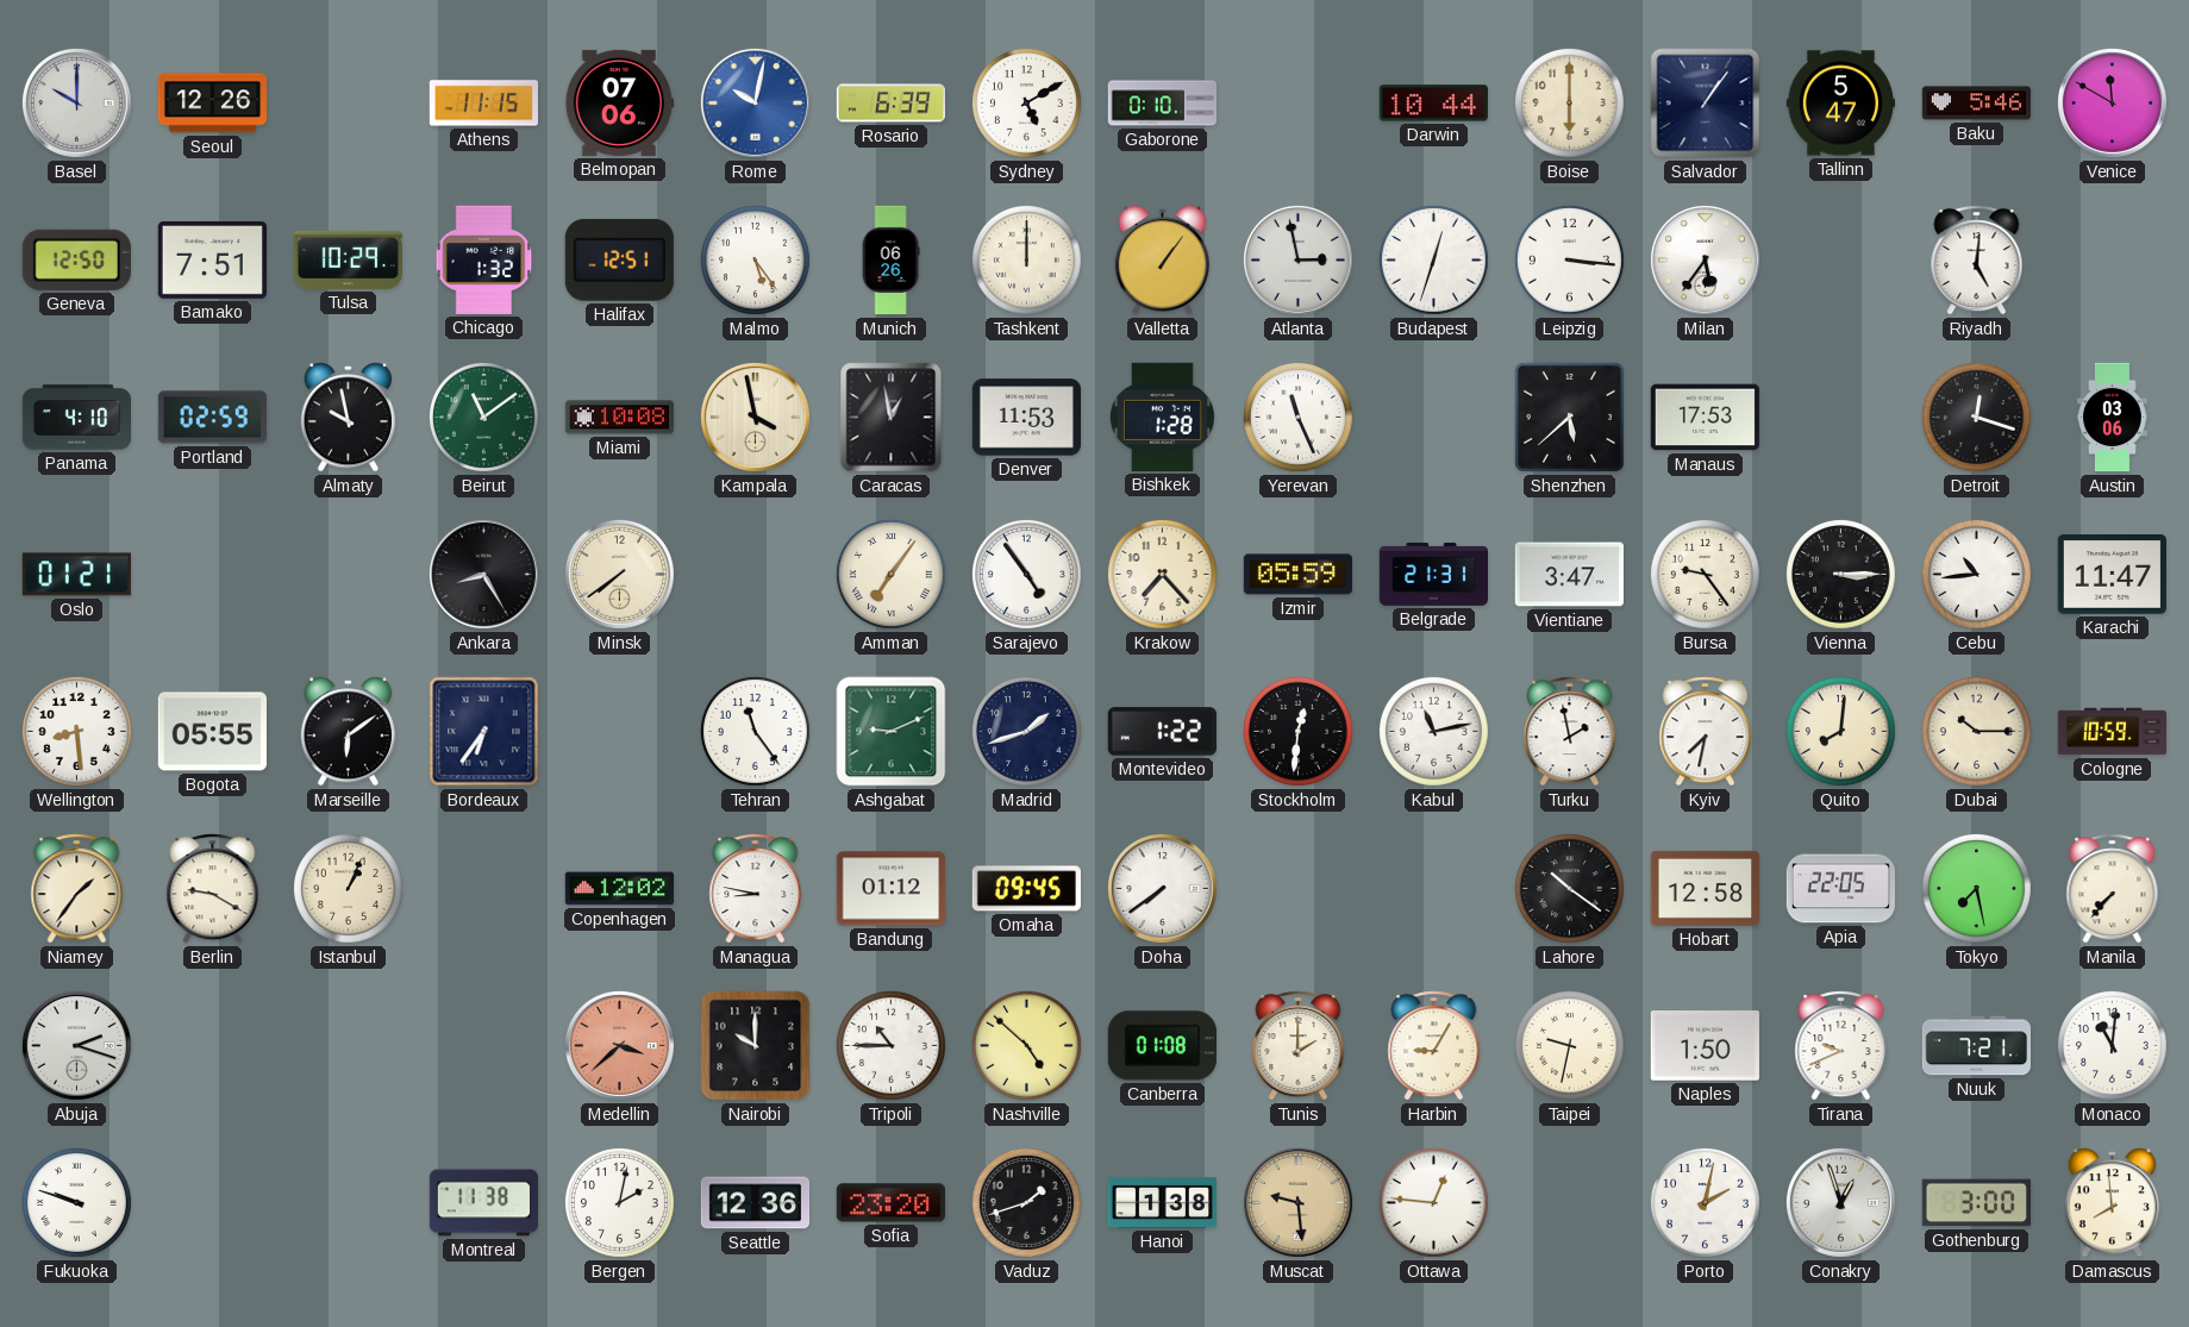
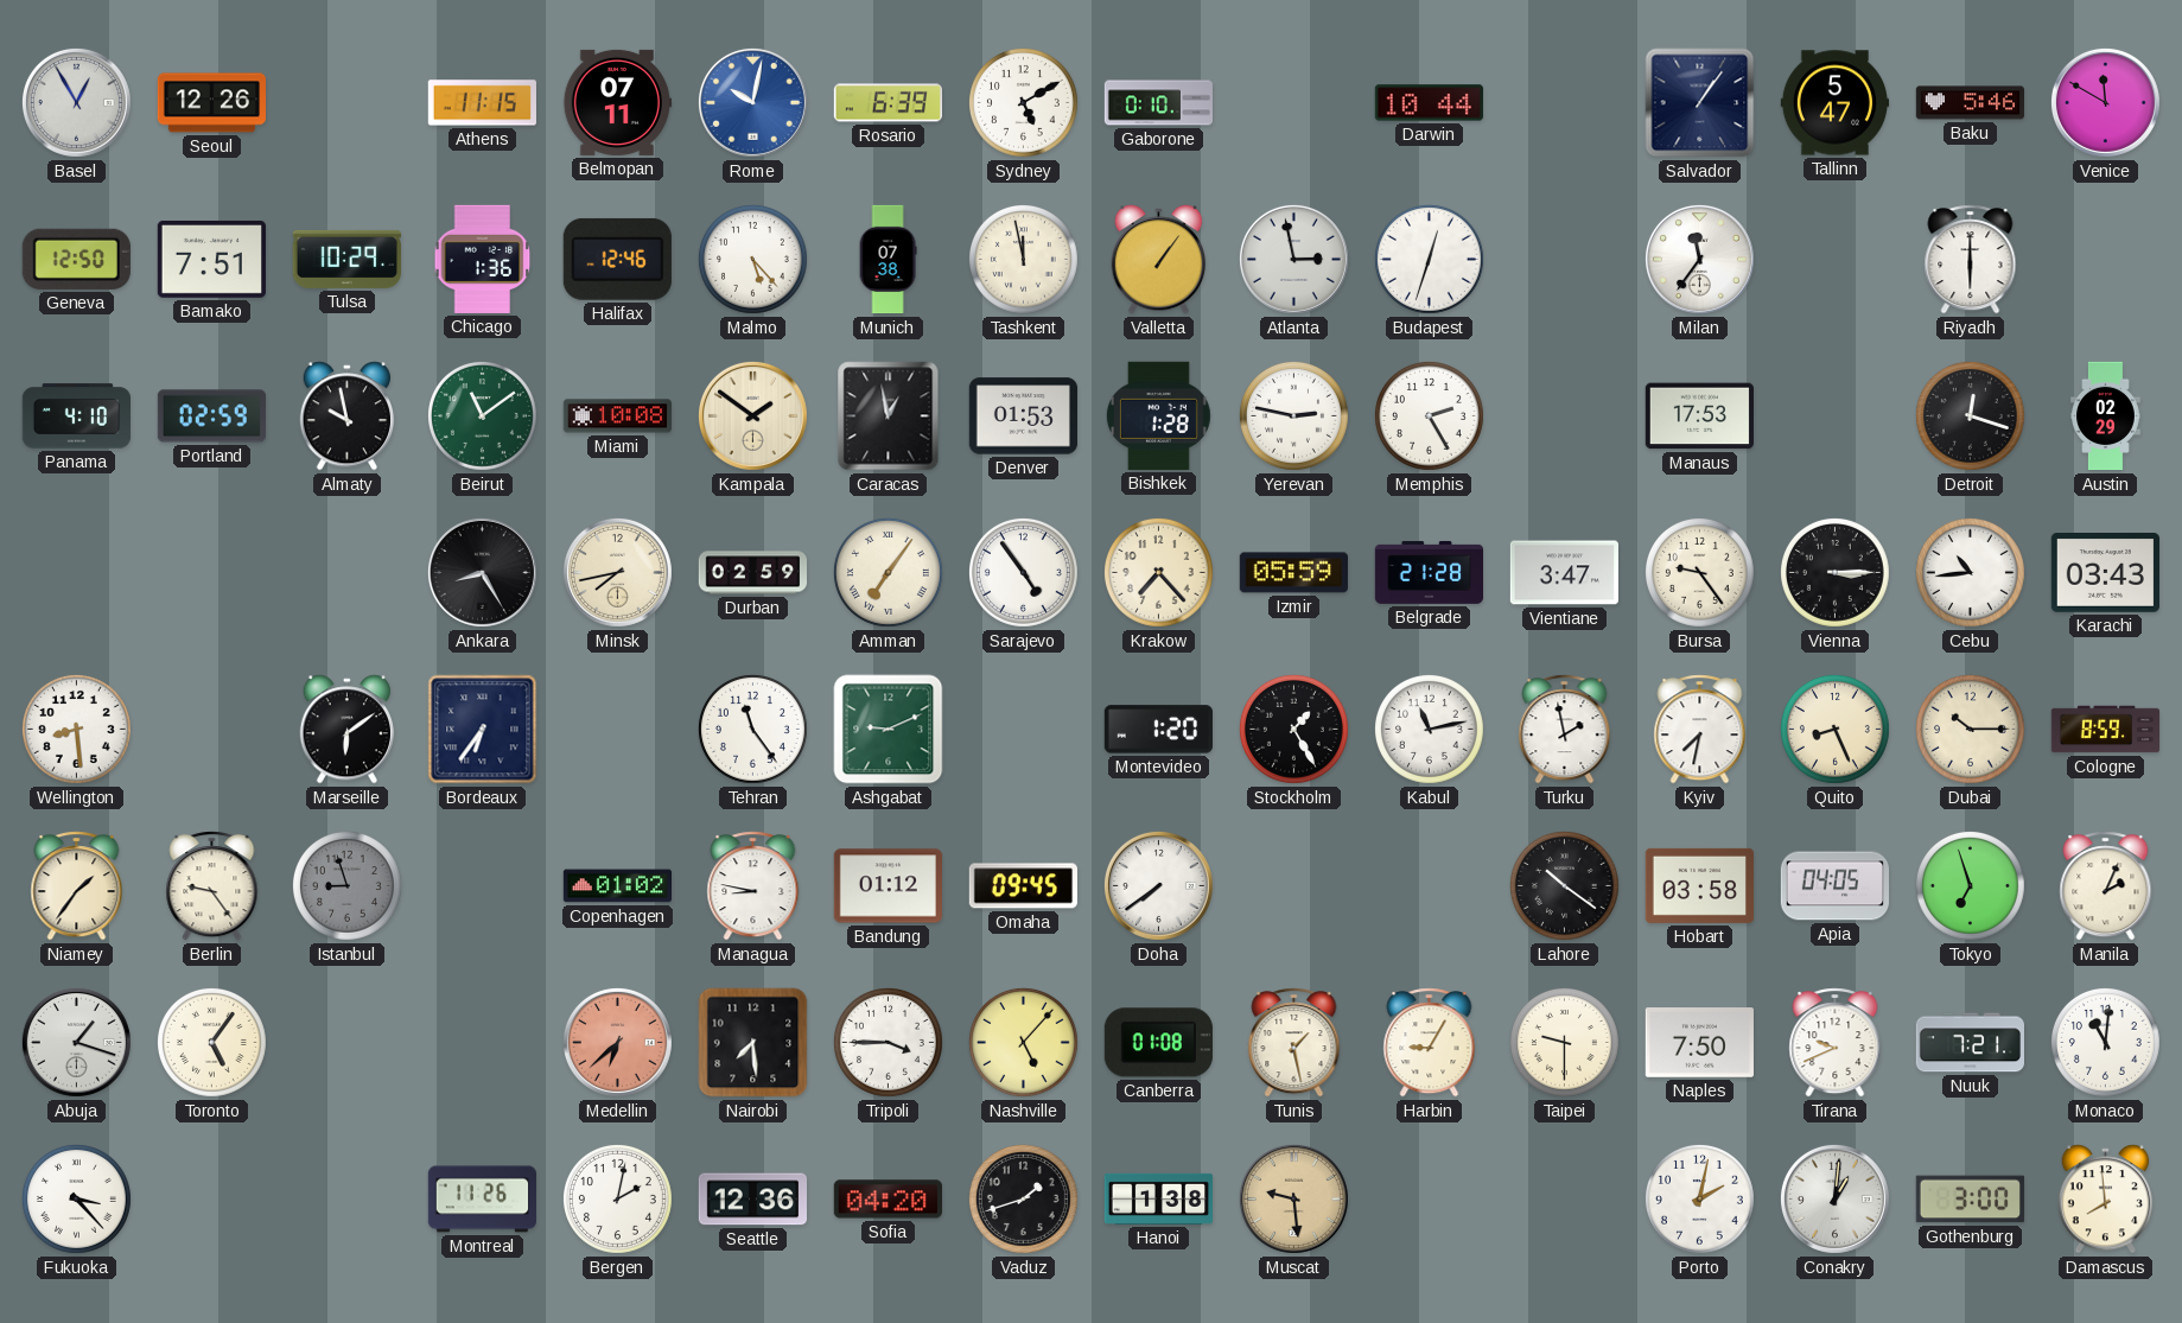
Basel: 10:00 -> 12:55
Belmopan: 07:06 -> 07:11
Boise: 6:00 -> none
Chicago: 1:32 -> 1:36
Halifax: 12:51 -> 12:46
Malmo: 5:24 -> 5:23
Munich: 06:26 -> 07:38
Tashkent: 12:00 -> 11:58
Leipzig: 3:16 -> none
Milan: 5:36 -> 11:36
Riyadh: 5:01 -> 6:00
Kampala: 3:58 -> 1:51
Denver: 11:53 -> 01:53
Yerevan: 11:26 -> 2:47
Memphis: none -> 2:25
Shenzhen: 5:38 -> none
Austin: 03:06 -> 02:29
Oslo: 01:21 -> none
Minsk: 7:39 -> 7:43
Durban: none -> 02:59
Belgrade: 21:31 -> 21:28
Karachi: 11:47 -> 03:43
Bogota: 05:55 -> none
Madrid: 1:42 -> none
Montevideo: 1:22 -> 1:20
Stockholm: 12:31 -> 1:25
Quito: 8:01 -> 8:26
Cologne: 10:59 -> 8:59
Berlin: 9:20 -> 9:24
Istanbul: 1:04 -> 8:57
Istanbul dial: cream -> grey
Copenhagen: 12:02 -> 01:02
Hobart: 12:58 -> 03:58
Apia: 22:05 -> 04:05
Tokyo: 7:28 -> 6:57
Manila: 7:37 -> 2:04
Abuja: 2:18 -> 1:18
Toronto: none -> 5:06
Medellin: 3:38 -> 6:38
Nairobi: 10:00 -> 7:29
Tripoli: 10:45 -> 3:45
Nashville: 4:52 -> 5:07
Tunis: 2:00 -> 1:28
Taipei: 9:32 -> 9:30
Naples: 1:50 -> 7:50
Fukuoka: 9:48 -> 3:23
Montreal: 11:38 -> 11:26
Sofia: 23:20 -> 04:20
Ottawa: 12:46 -> none
Conakry: 12:57 -> 1:01
